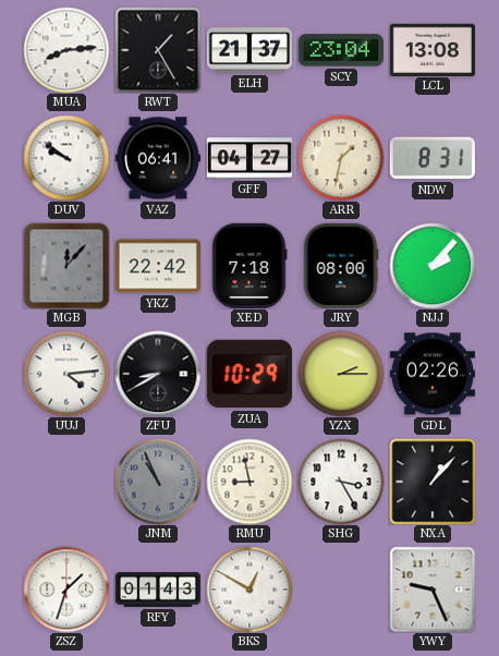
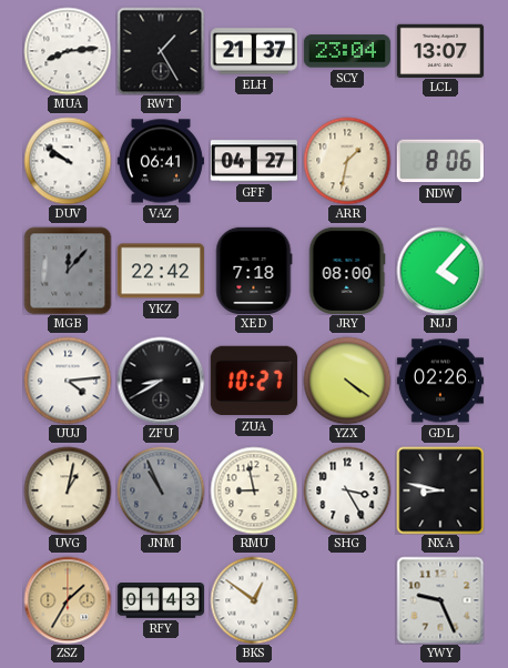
LCL: 13:08 -> 13:07
NDW: 8:31 -> 8:06
NJJ: 2:07 -> 4:07
ZUA: 10:29 -> 10:27
YZX: 2:15 -> 4:21
UVG: none -> 1:02
NXA: 1:07 -> 8:47
ZSZ: 1:33 -> 1:35
ZSZ dial: white -> champagne
BKS: 12:50 -> 12:51
